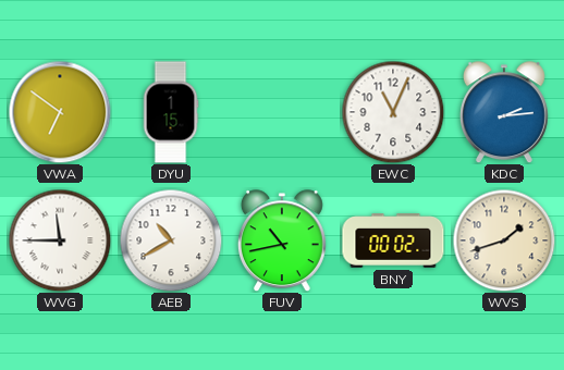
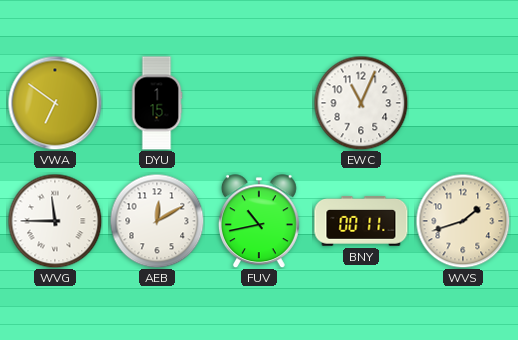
KDC: 2:14 -> none
AEB: 10:40 -> 12:10
BNY: 00:02 -> 00:11
